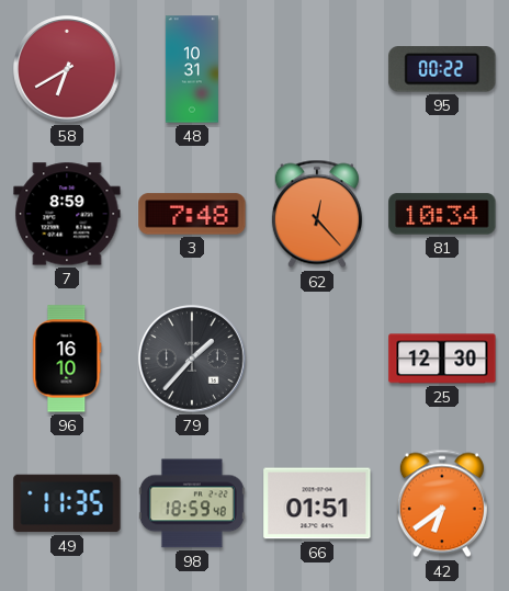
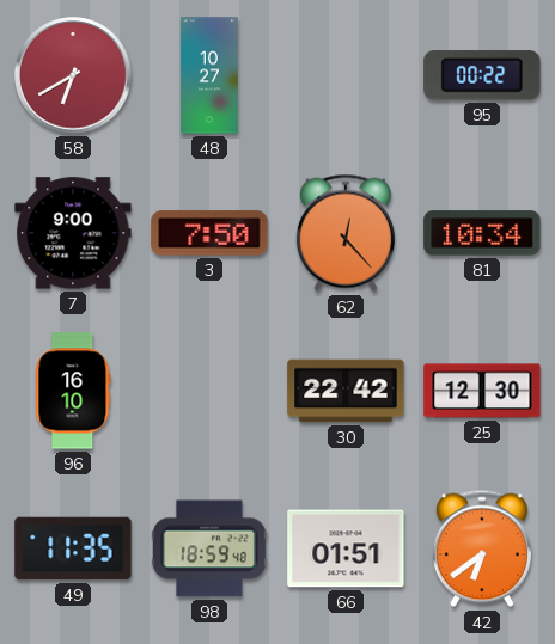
48: 10:31 -> 10:27
7: 8:59 -> 9:00
3: 7:48 -> 7:50
79: 1:37 -> none
30: none -> 22:42
